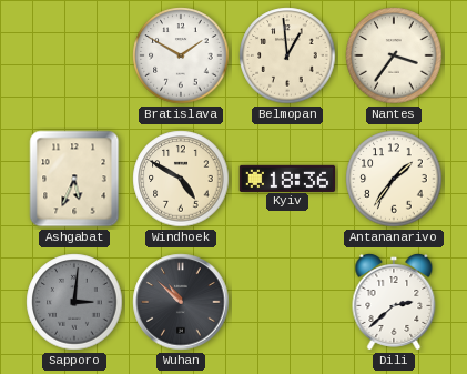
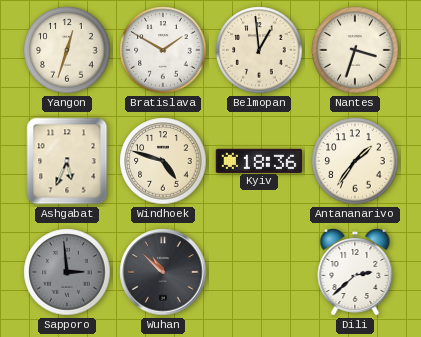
Yangon: none -> 12:33
Nantes: 3:36 -> 3:33
Windhoek: 4:50 -> 4:48
Sapporo: 3:01 -> 2:59
